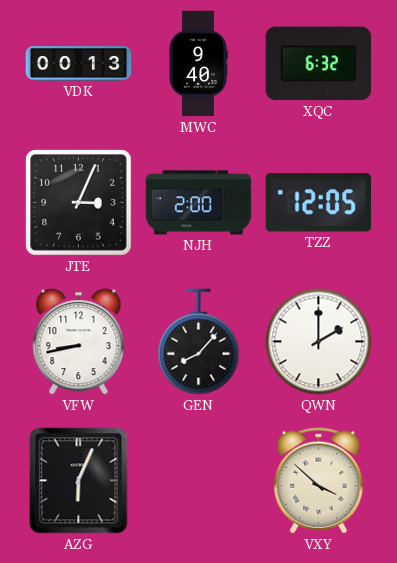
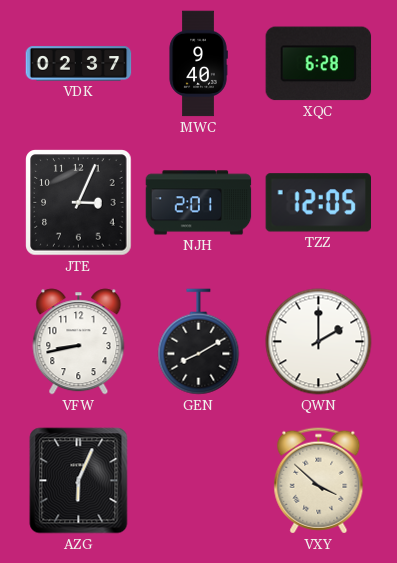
VDK: 00:13 -> 02:37
XQC: 6:32 -> 6:28
NJH: 2:00 -> 2:01
GEN: 8:07 -> 8:10
